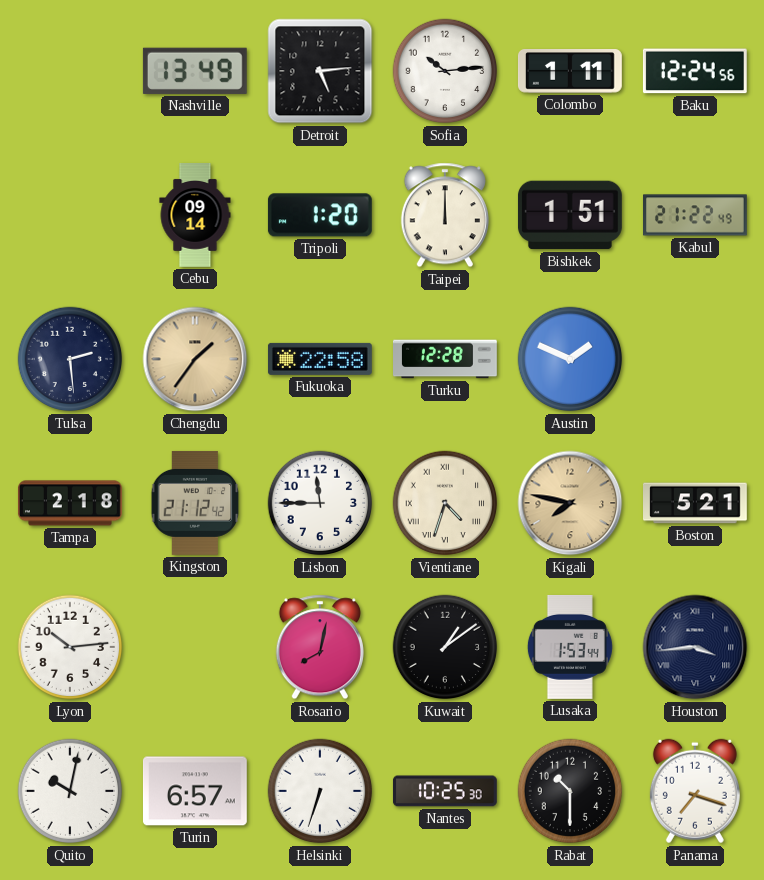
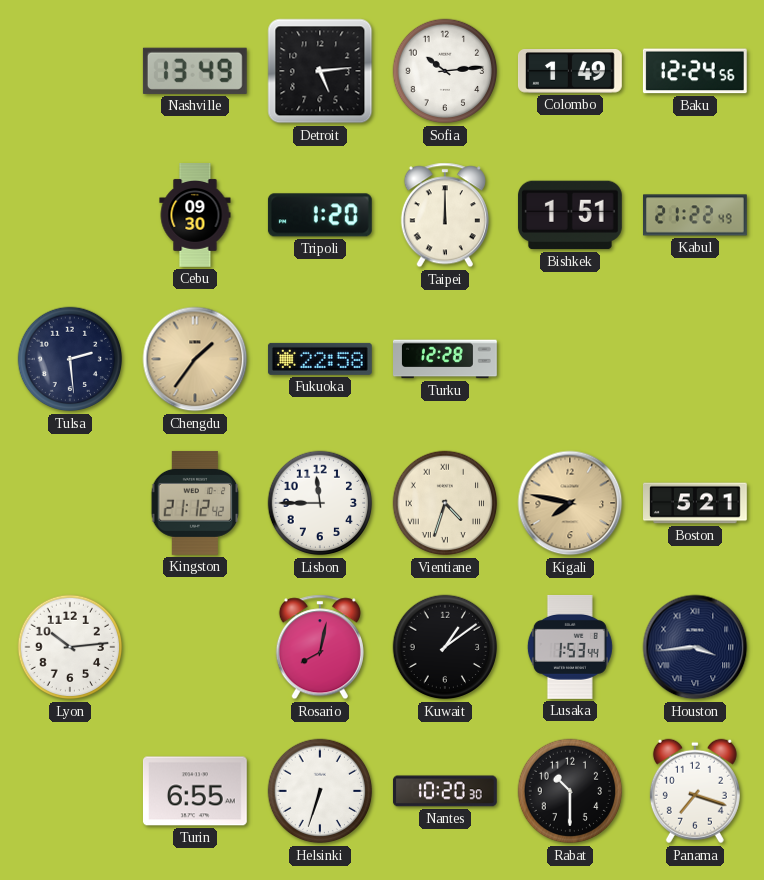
Colombo: 1:11 -> 1:49
Cebu: 09:14 -> 09:30
Austin: 1:49 -> none
Tampa: 2:18 -> none
Quito: 10:02 -> none
Turin: 6:57 -> 6:55
Nantes: 10:25 -> 10:20
